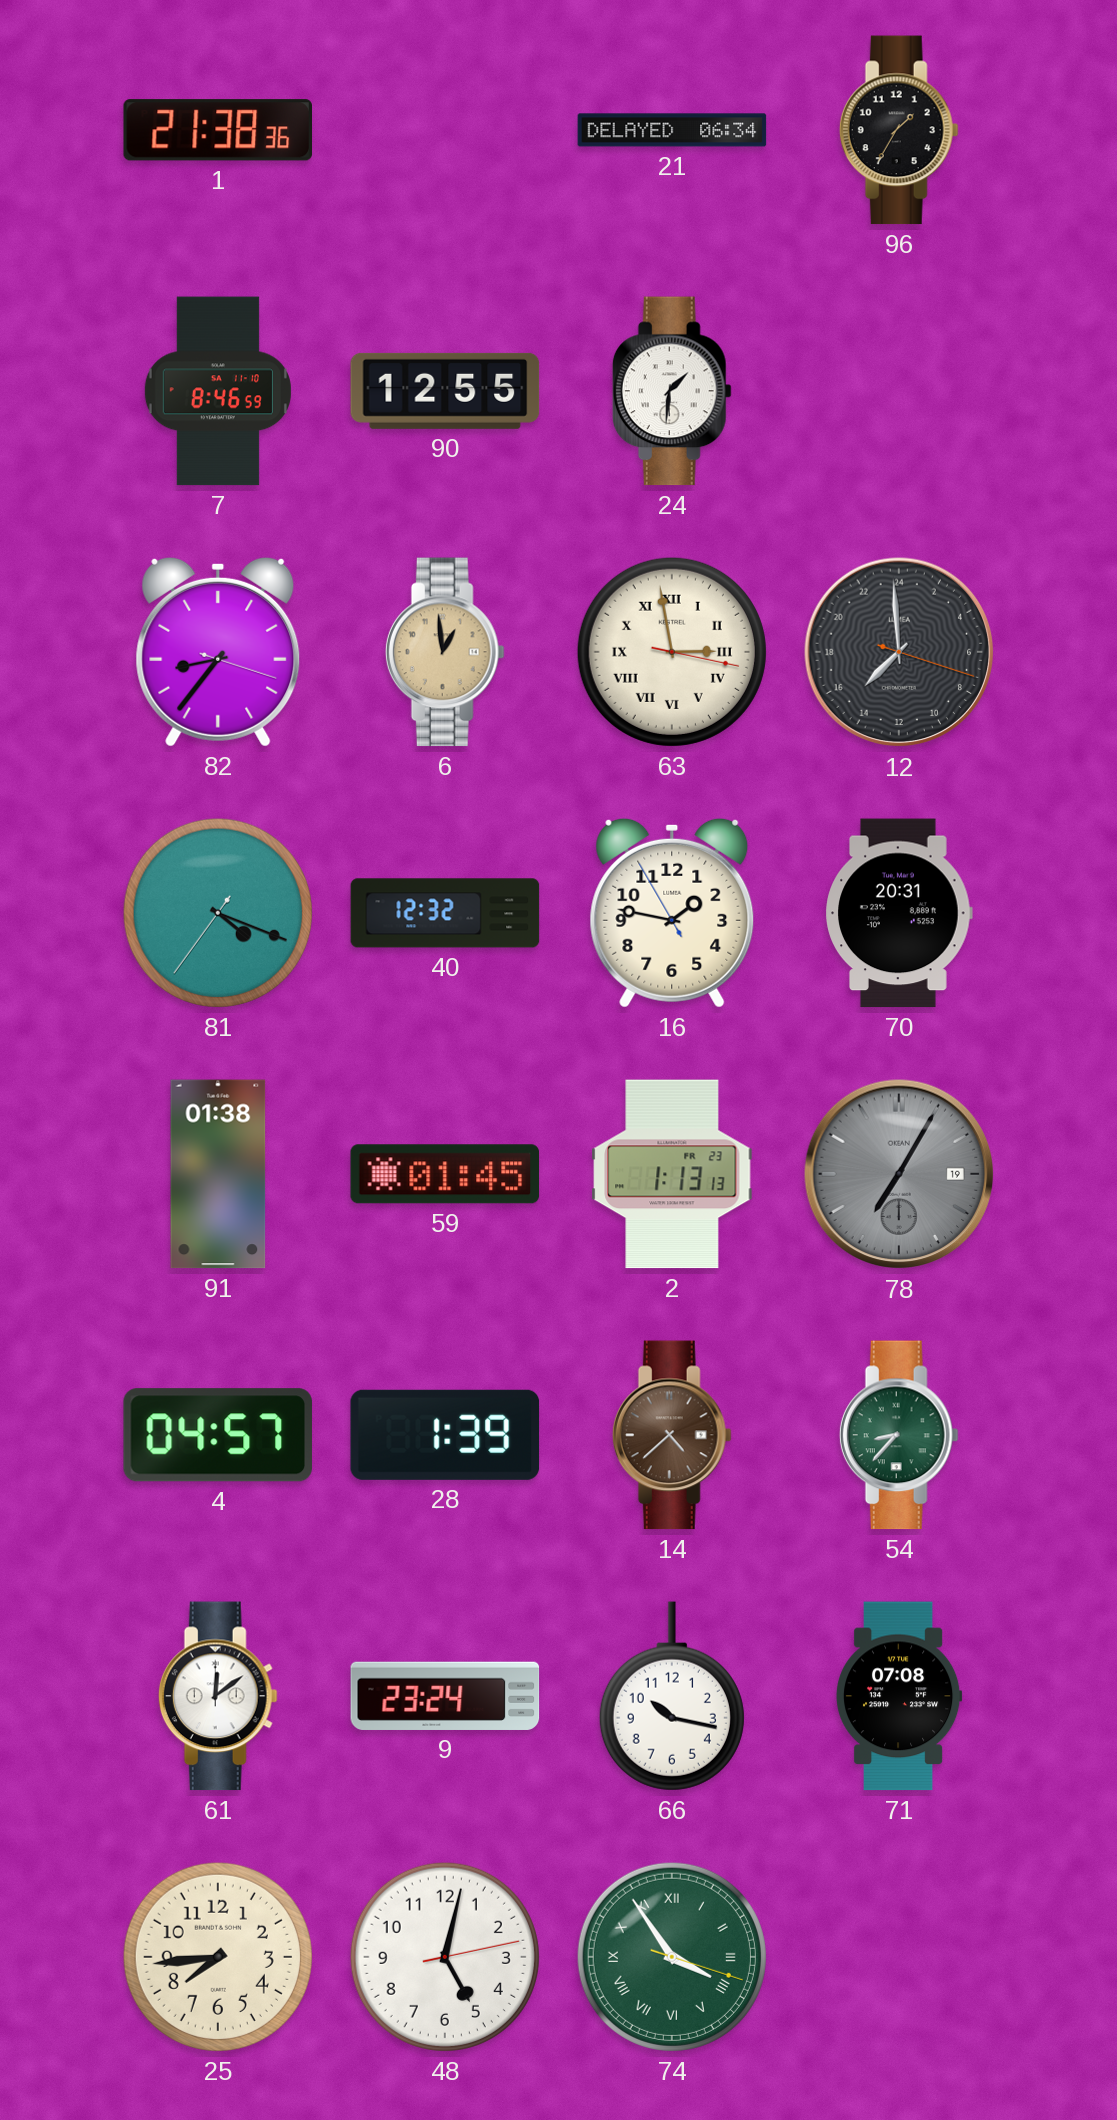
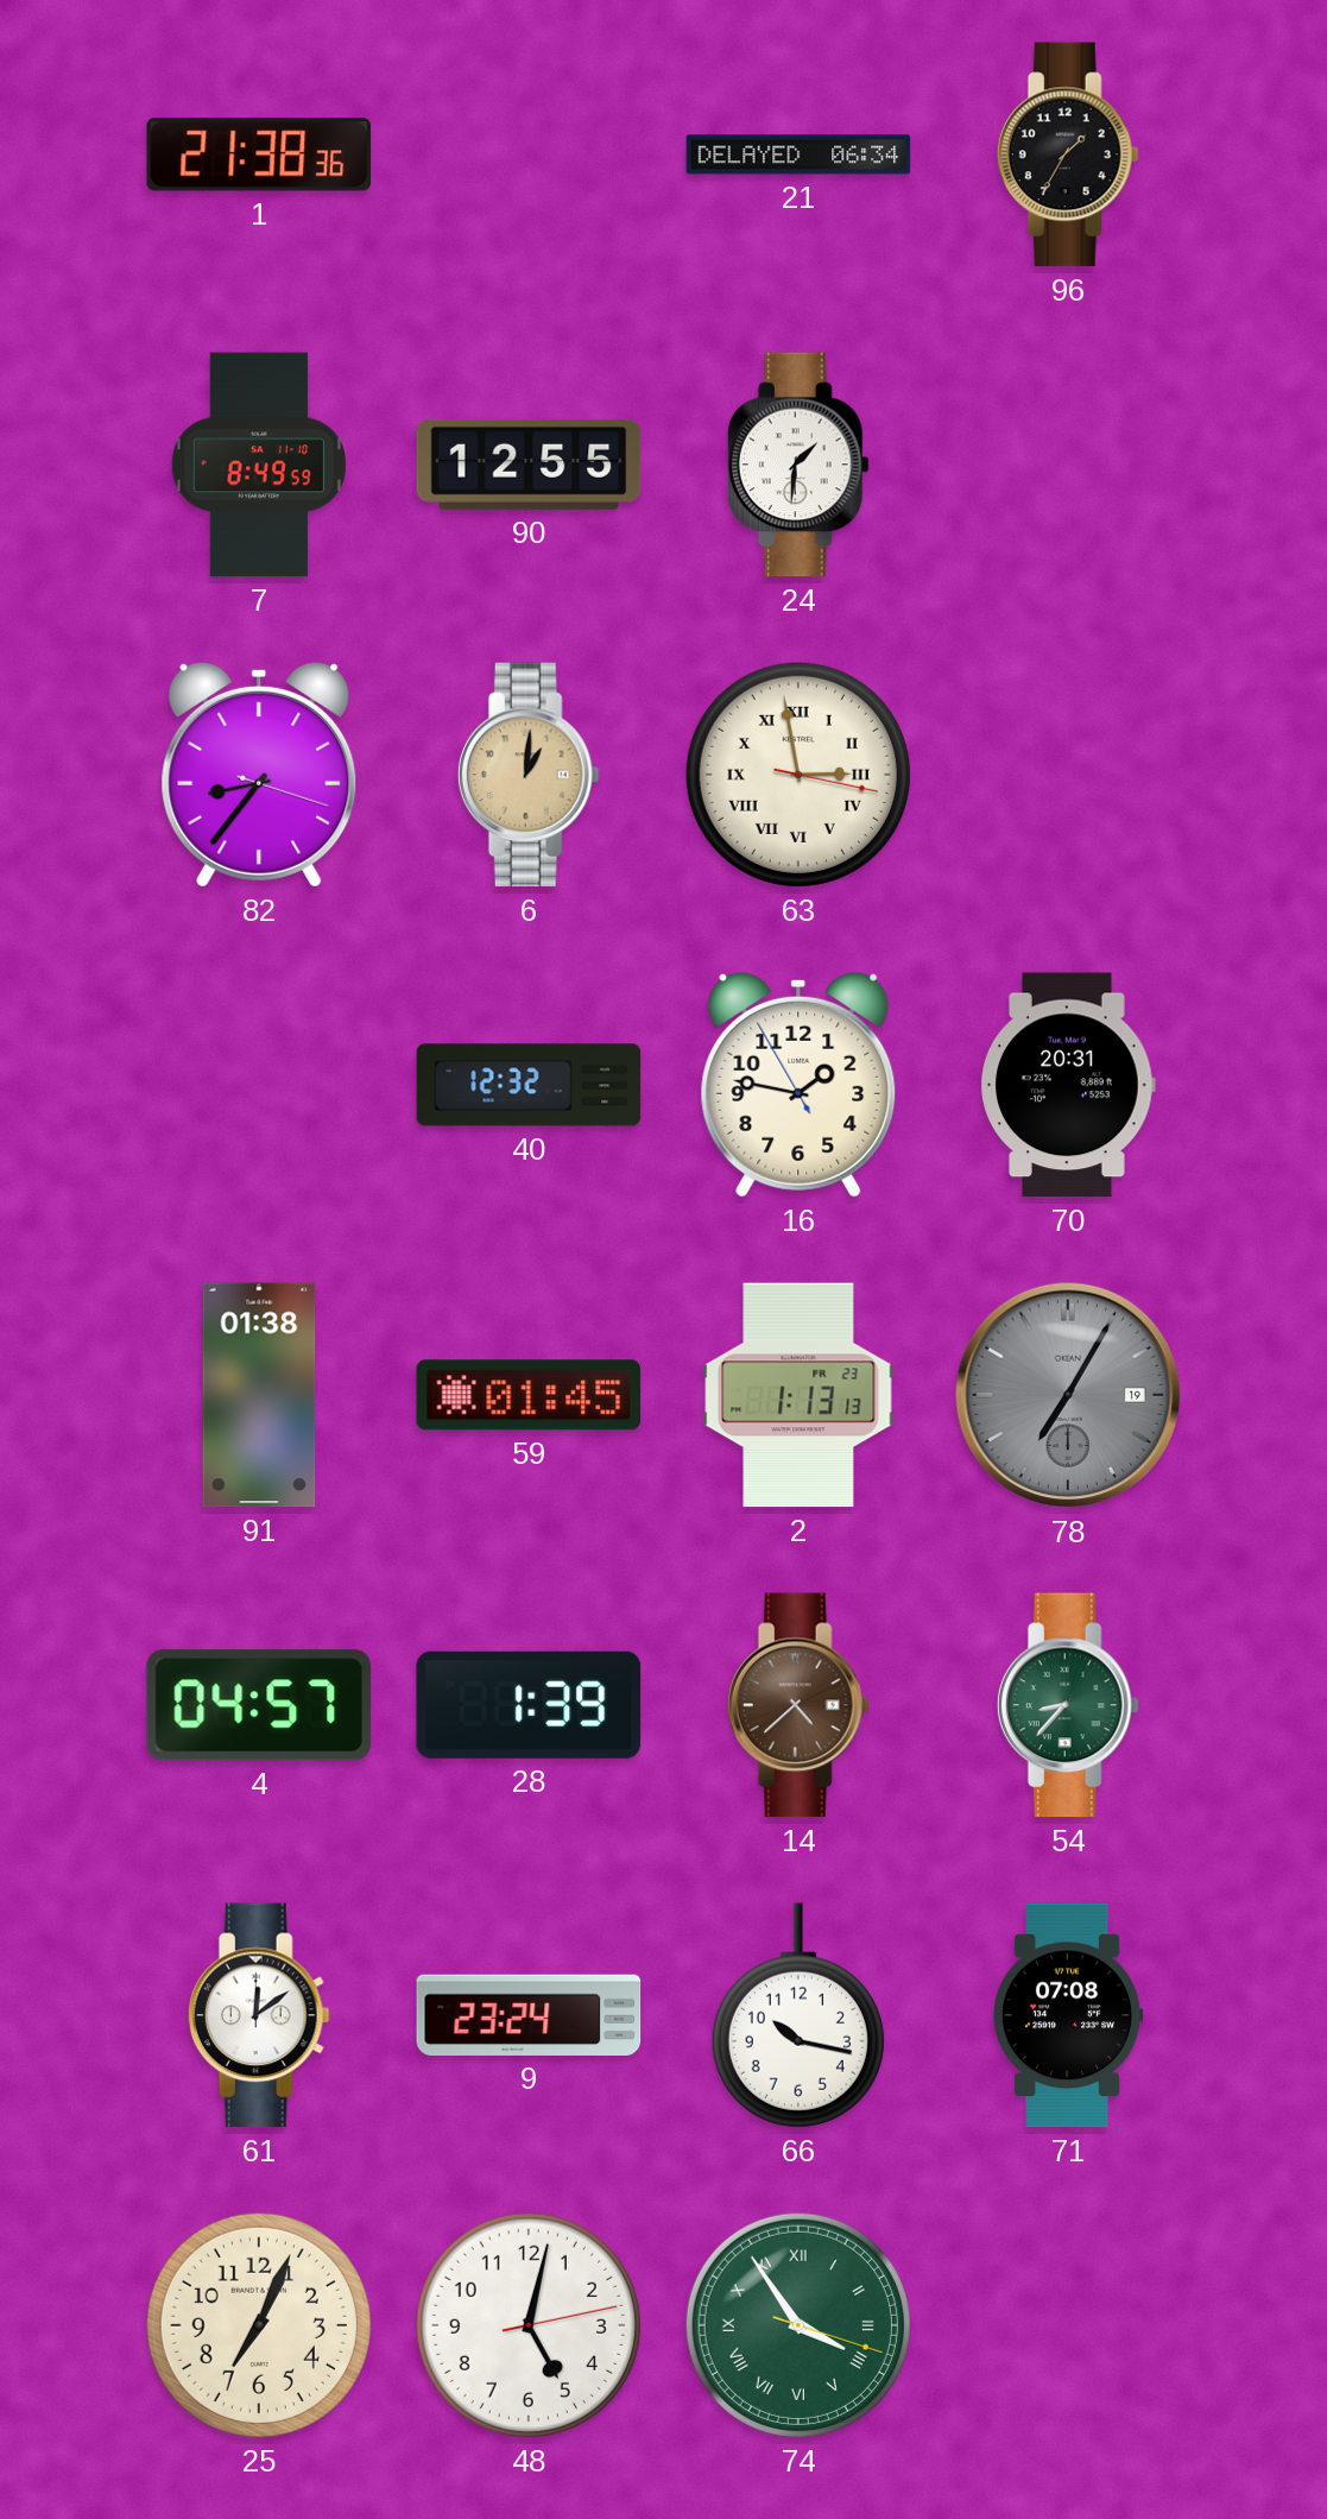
7: 8:46 -> 8:49
6: 12:59 -> 1:01
12: 14:59 -> none
81: 4:18 -> none
25: 7:44 -> 7:04
